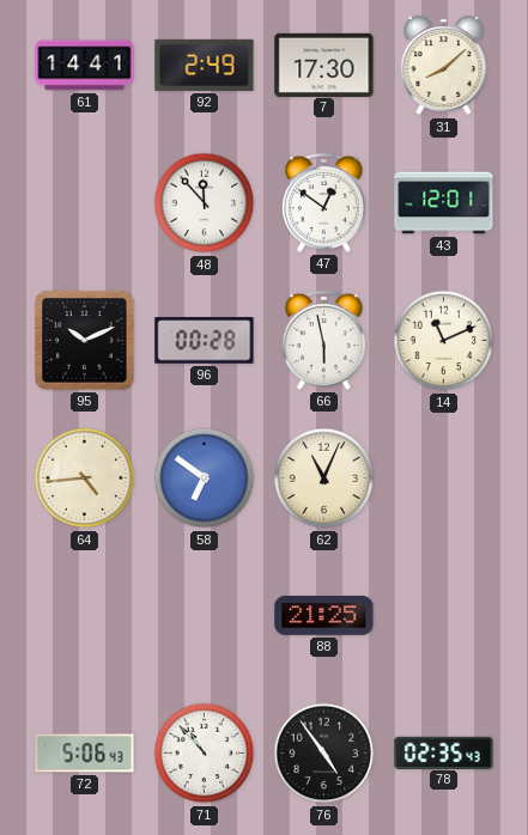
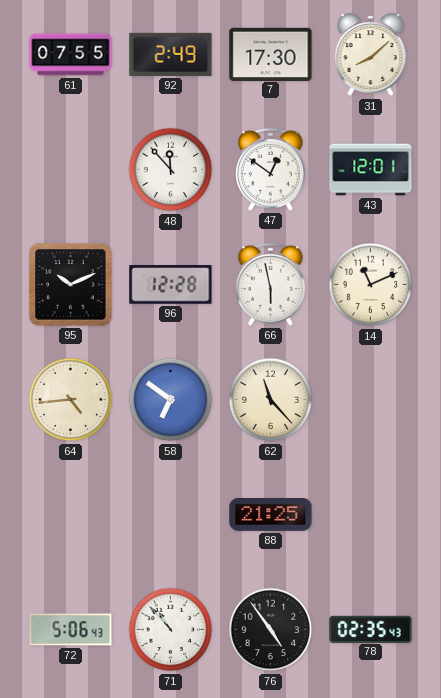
61: 14:41 -> 07:55
96: 00:28 -> 12:28
62: 11:04 -> 11:23
